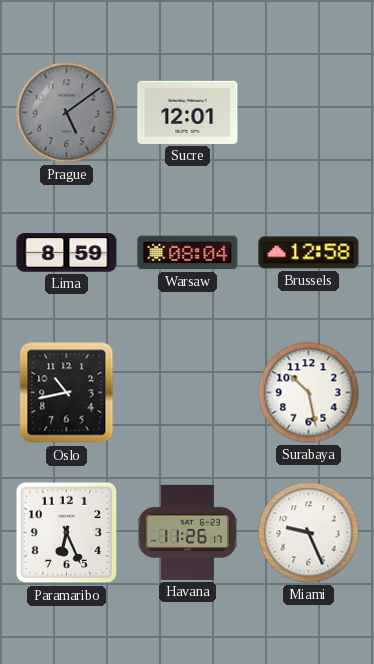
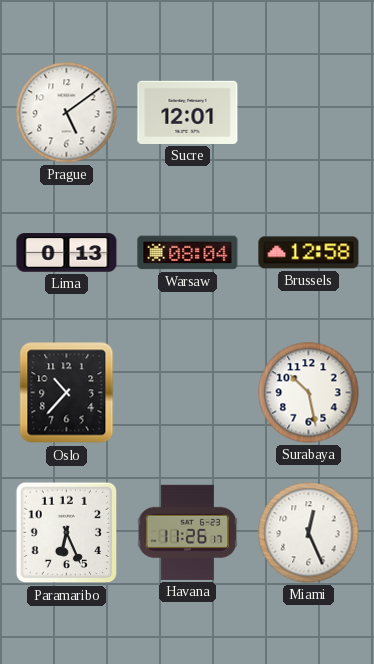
Prague dial: grey -> white
Lima: 8:59 -> 0:13
Oslo: 10:43 -> 10:37
Miami: 9:26 -> 12:26
